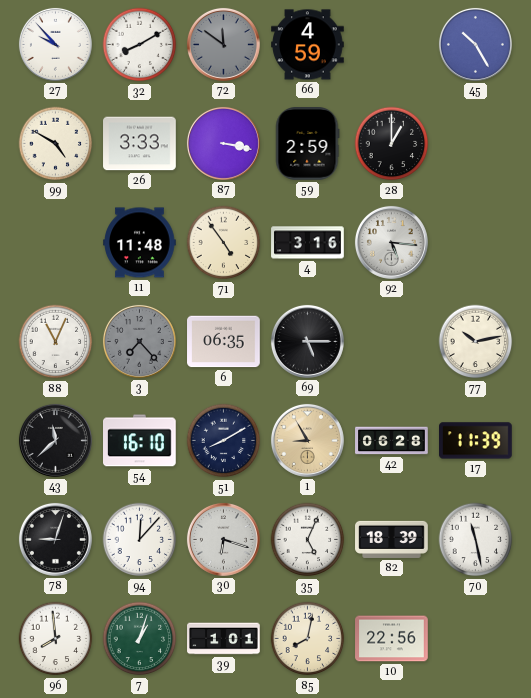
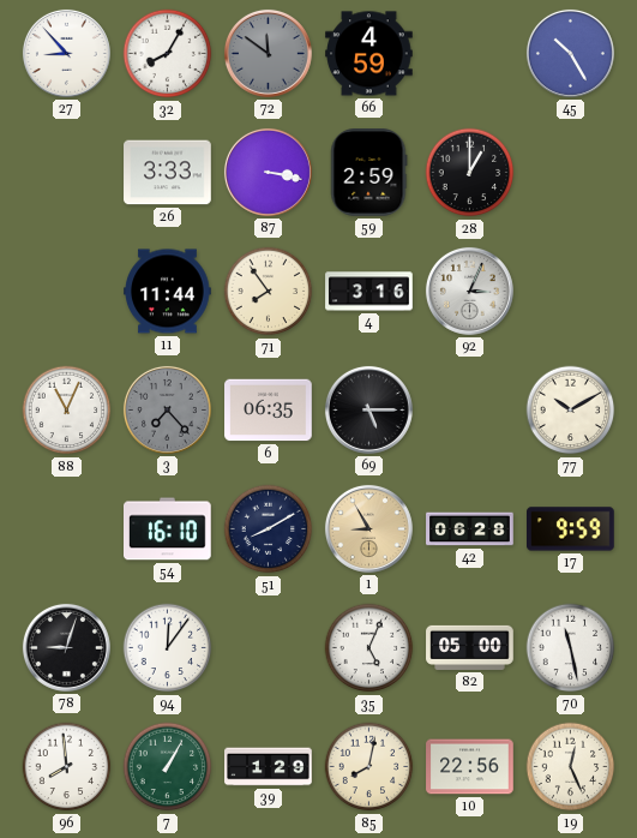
27: 9:53 -> 8:53
32: 8:10 -> 8:05
99: 4:50 -> none
11: 11:48 -> 11:44
71: 4:54 -> 7:54
92: 5:16 -> 3:04
77: 10:13 -> 10:10
43: 11:38 -> none
17: 11:39 -> 9:59
94: 12:07 -> 12:06
30: 6:18 -> none
82: 18:39 -> 05:00
7: 1:03 -> 1:05
39: 1:01 -> 1:29
19: none -> 12:26
